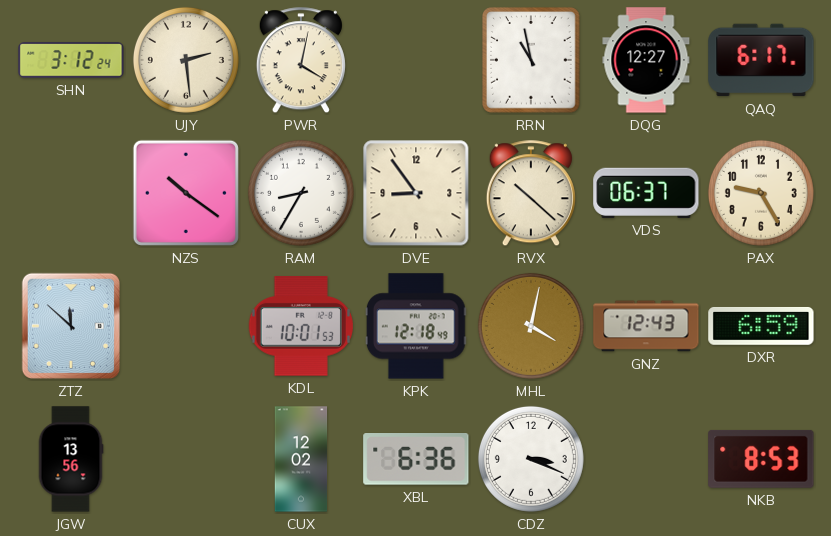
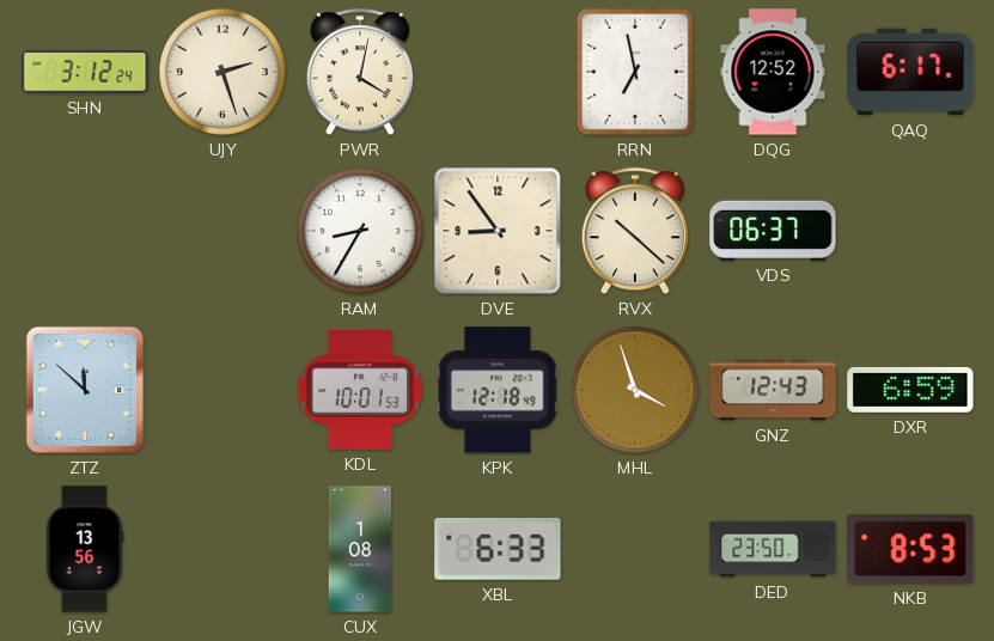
UJY: 2:29 -> 2:27
RRN: 10:58 -> 6:58
DQG: 12:27 -> 12:52
NZS: 10:21 -> none
PAX: 9:25 -> none
MHL: 4:02 -> 3:57
CUX: 12:02 -> 1:08
XBL: 6:36 -> 6:33
CDZ: 3:19 -> none
DED: none -> 23:50
